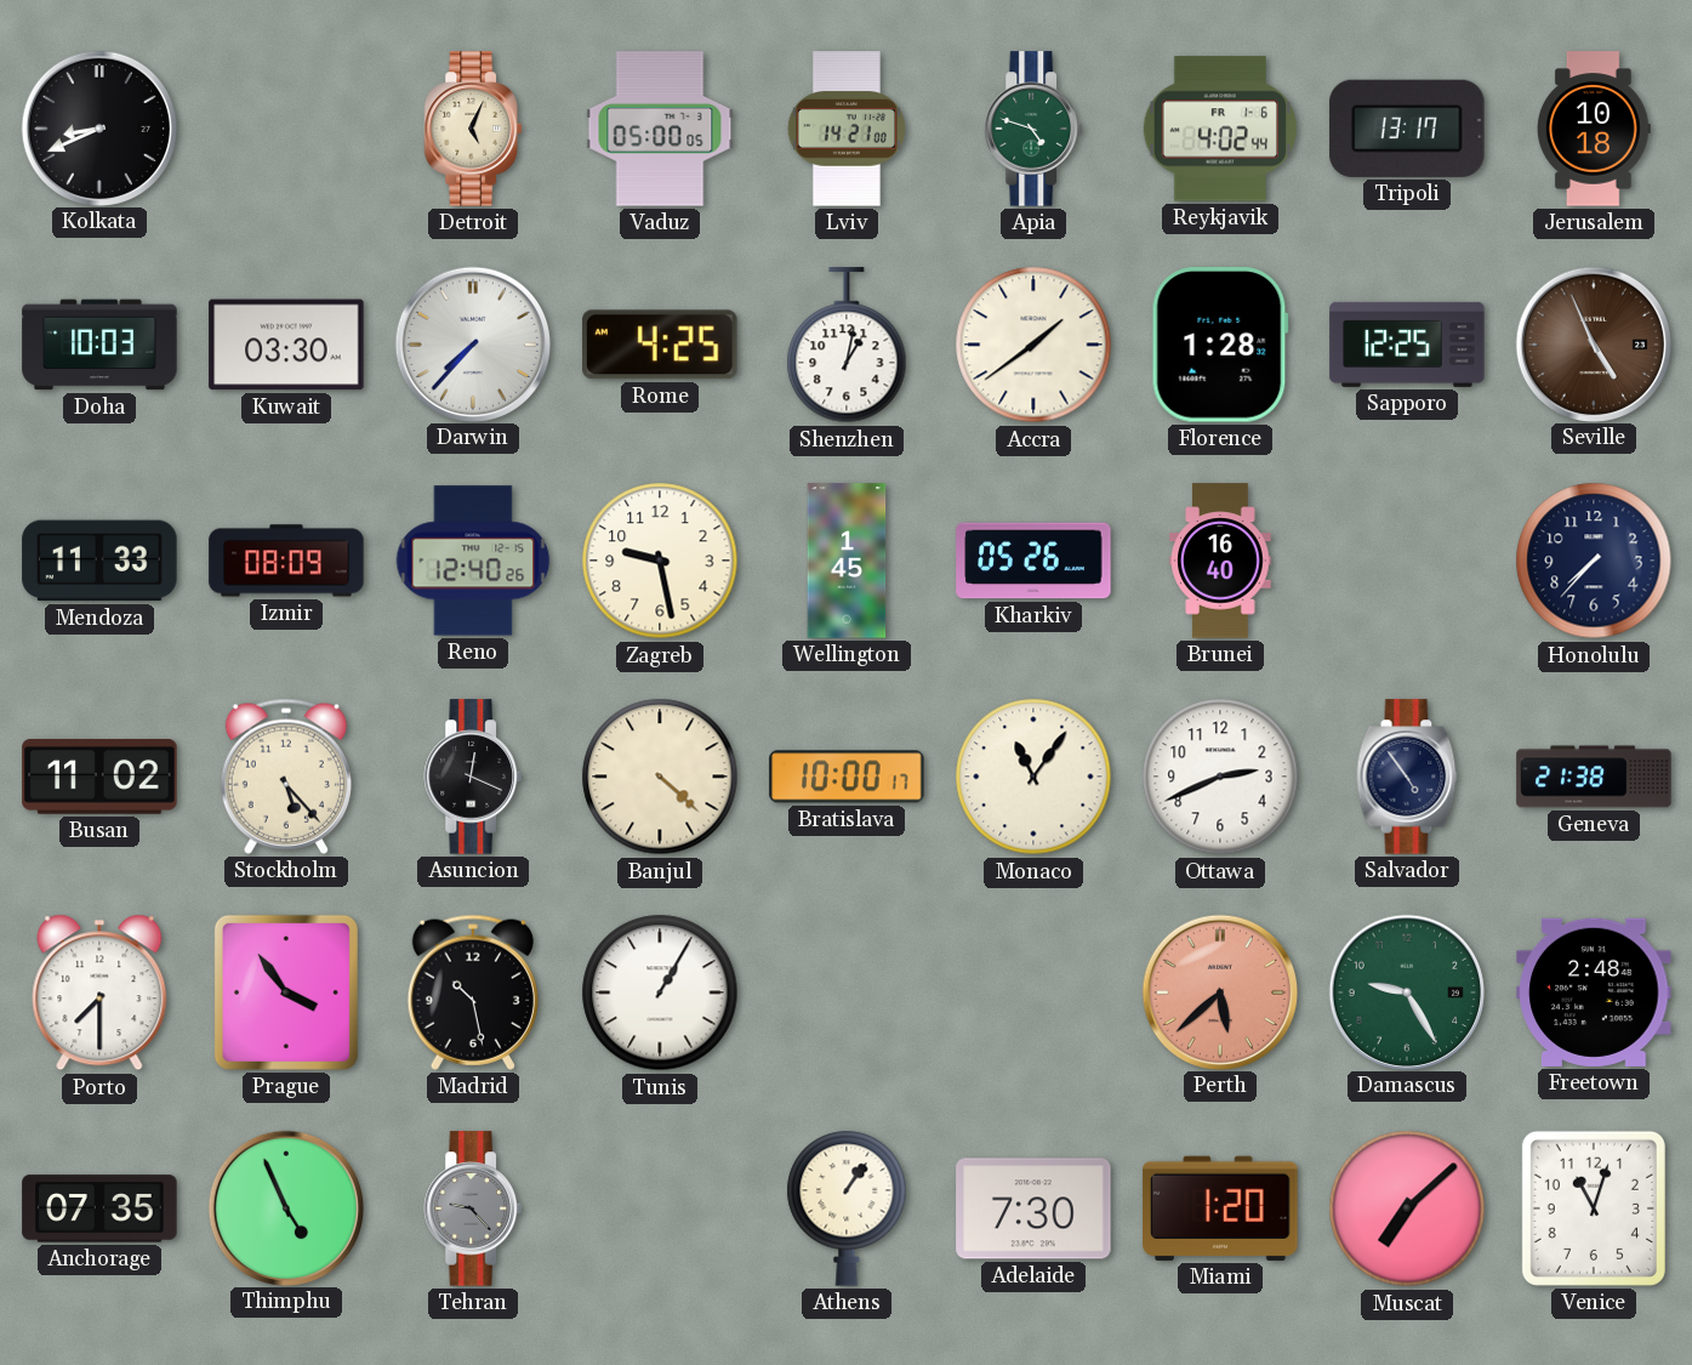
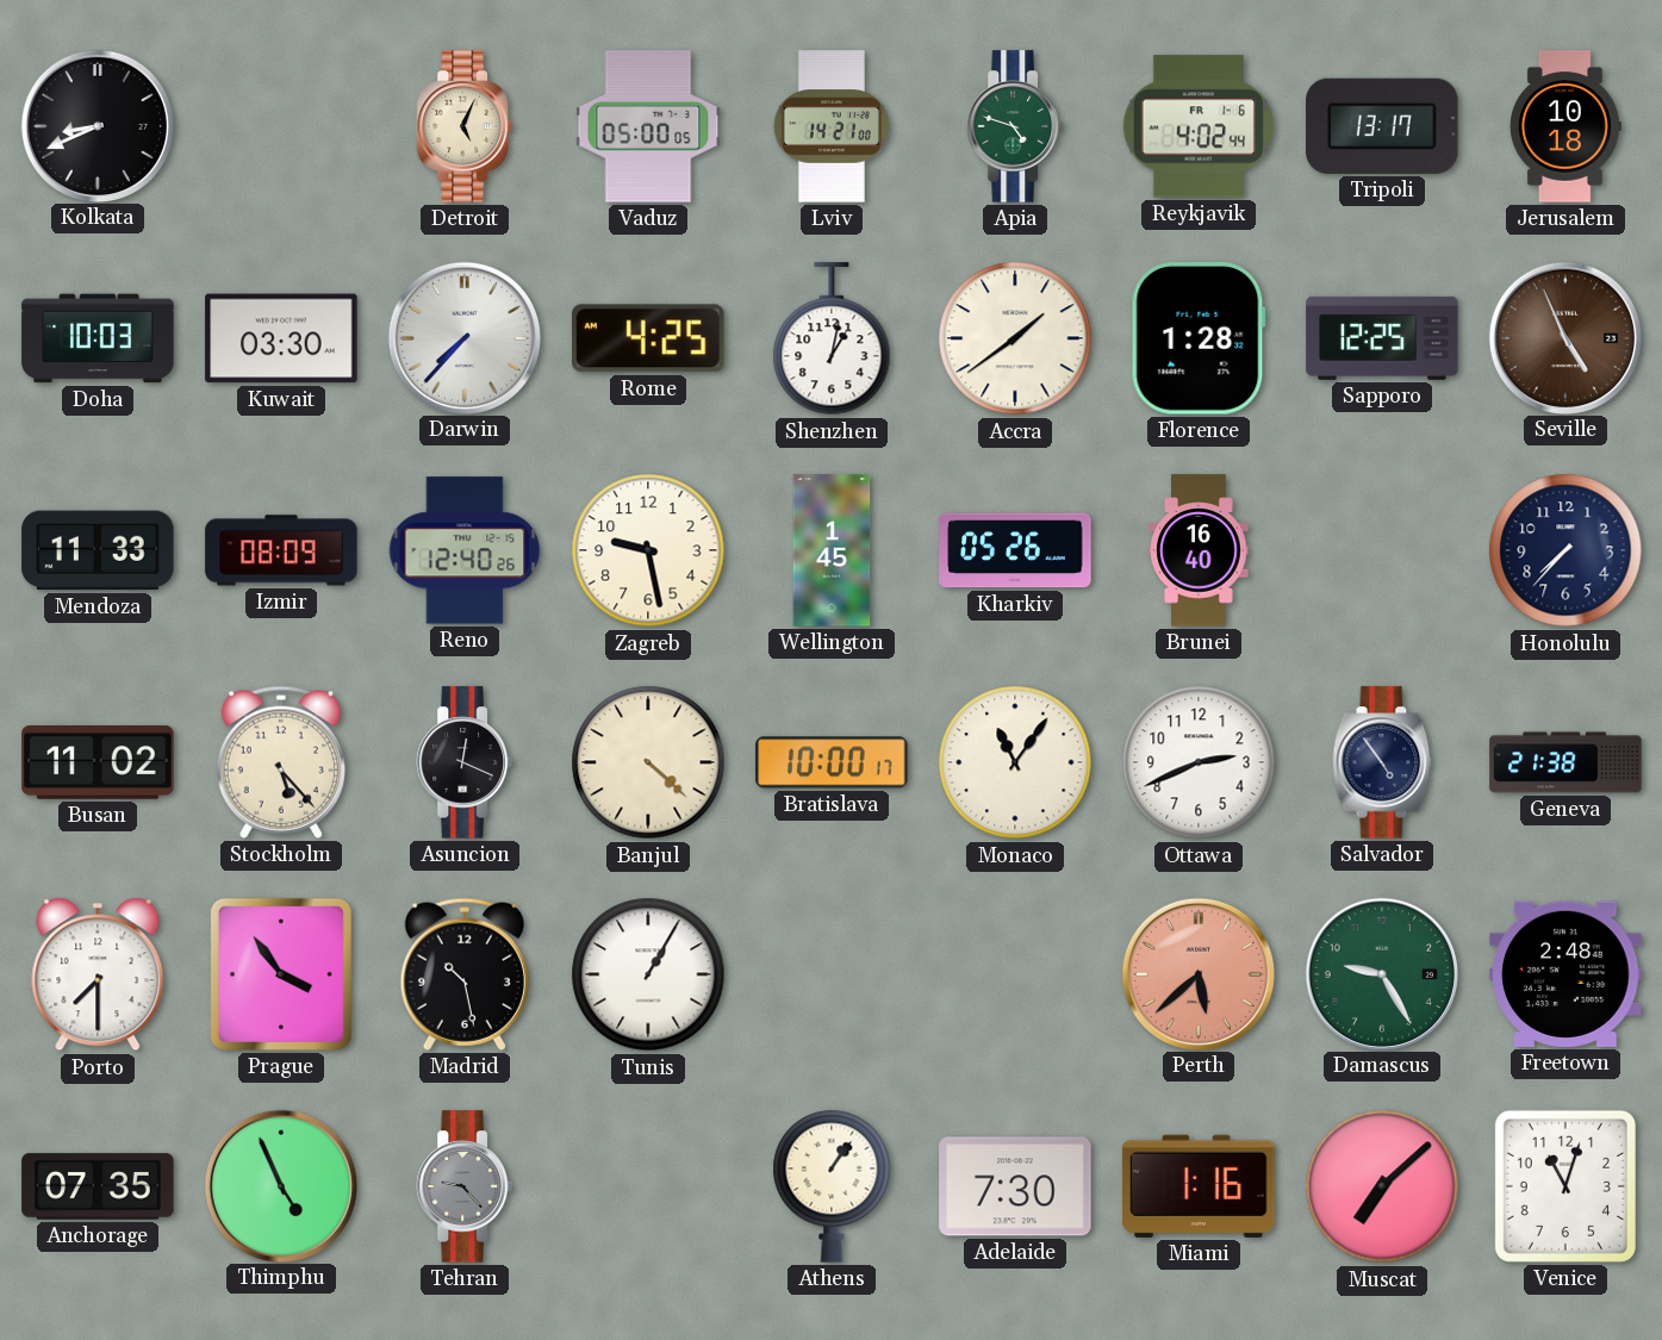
Miami: 1:20 -> 1:16
